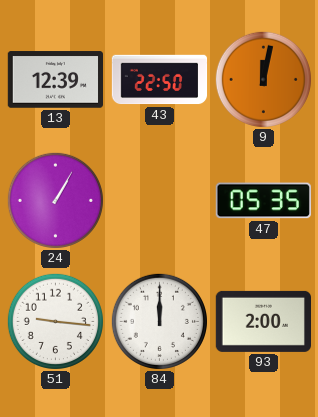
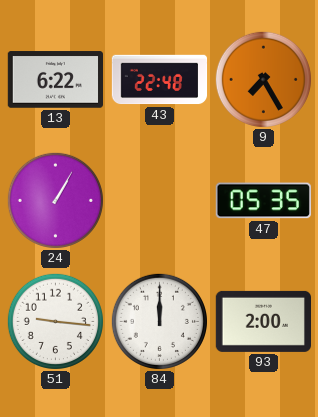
13: 12:39 -> 6:22
43: 22:50 -> 22:48
9: 12:02 -> 7:25
